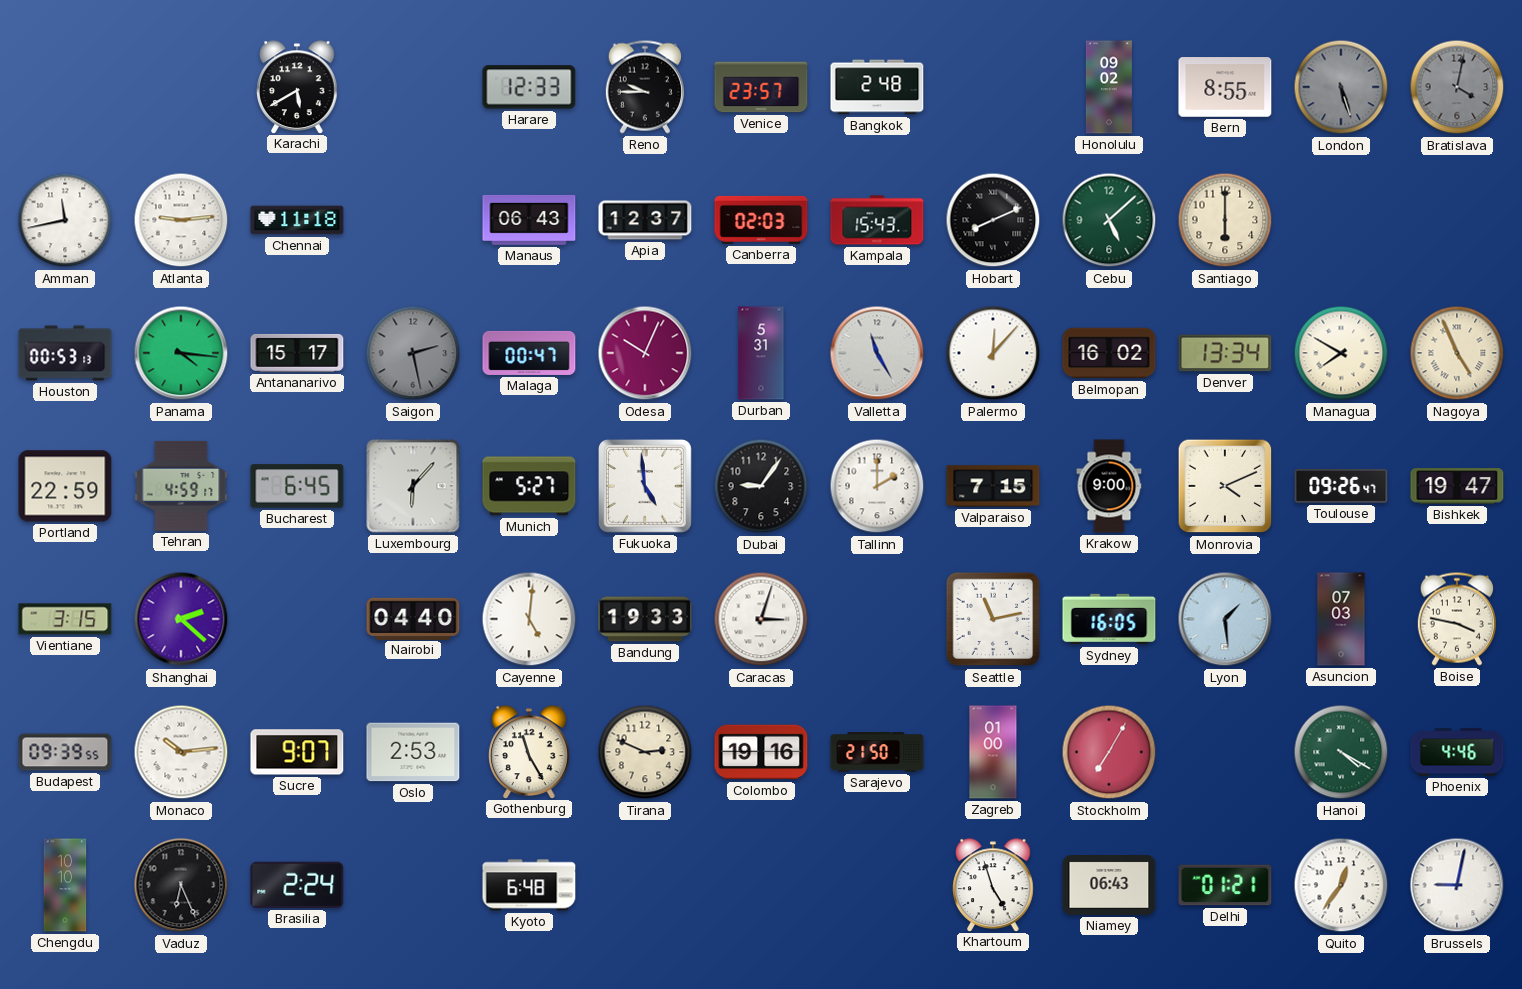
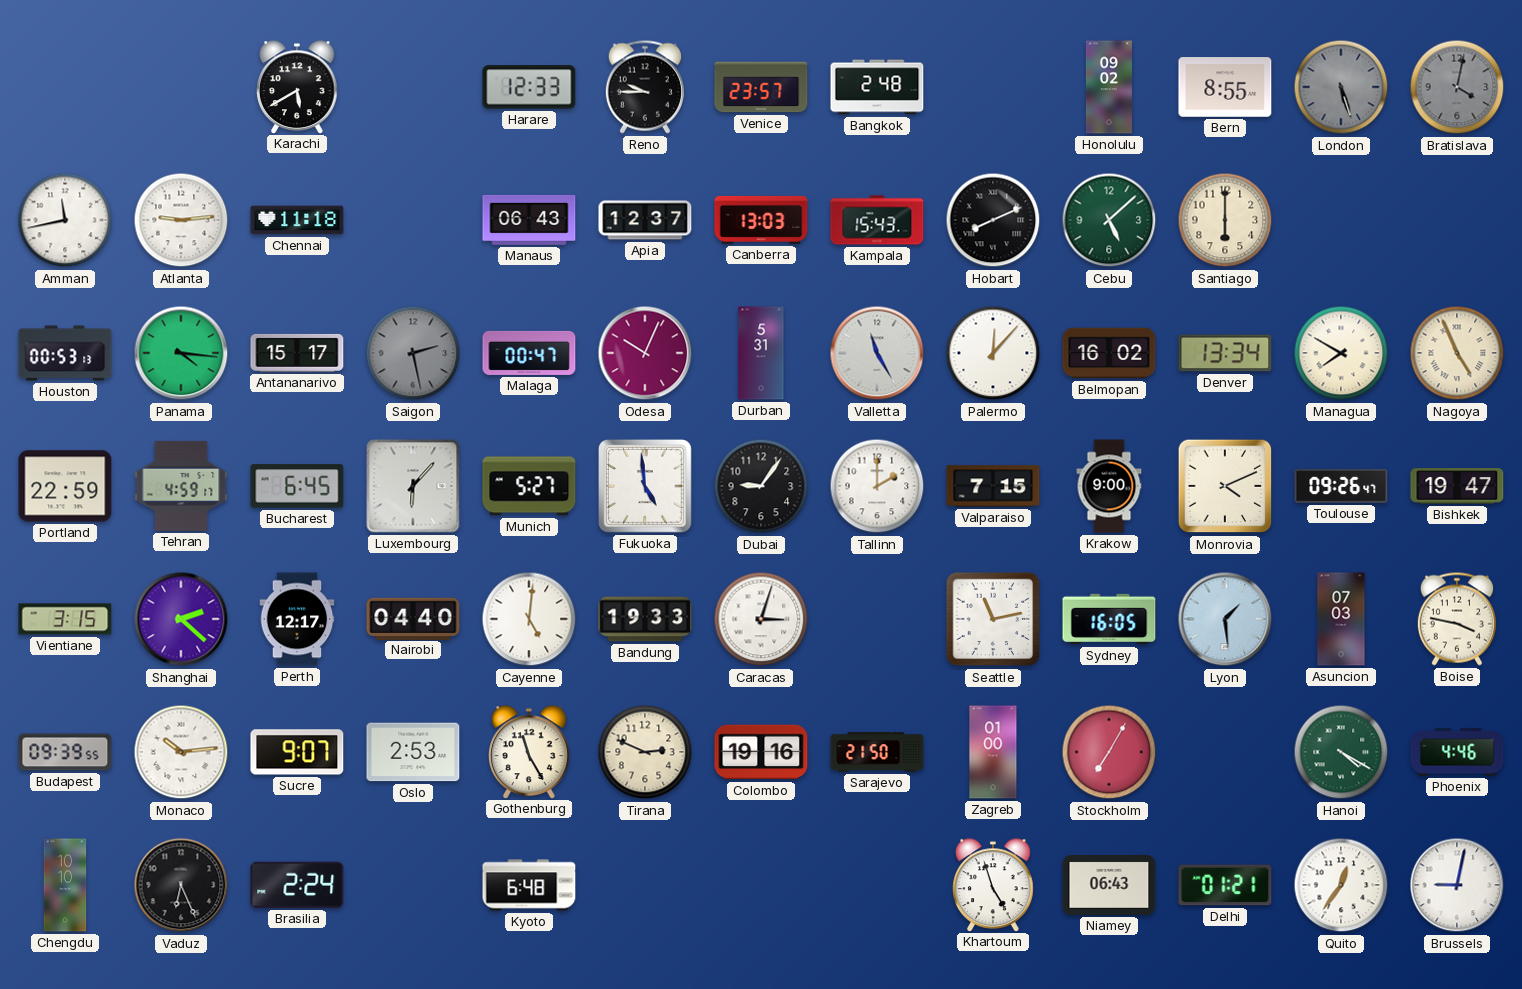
Canberra: 02:03 -> 13:03
Perth: none -> 12:17
